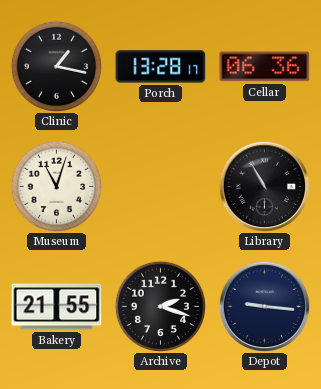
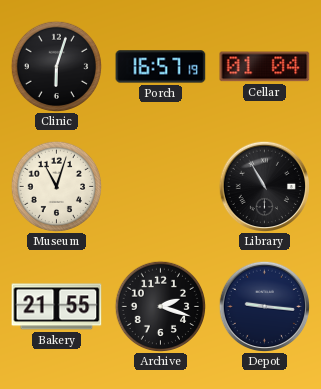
Clinic: 1:17 -> 6:03
Porch: 13:28 -> 16:57
Cellar: 06:36 -> 01:04
